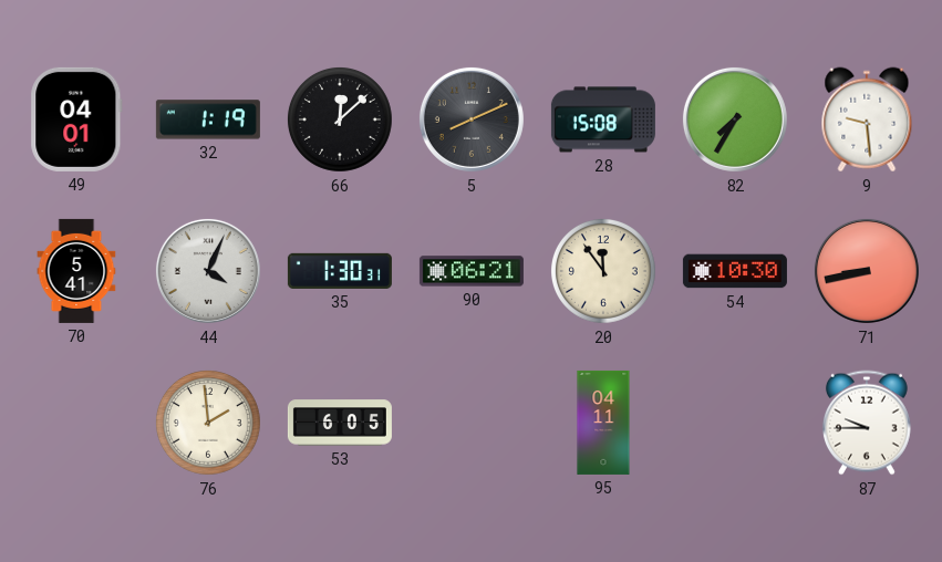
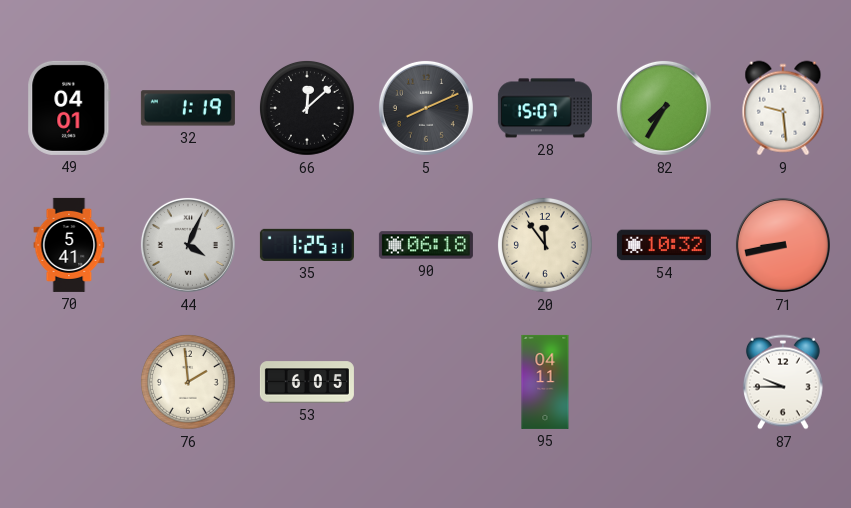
28: 15:08 -> 15:07
35: 1:30 -> 1:25
90: 06:21 -> 06:18
54: 10:30 -> 10:32
